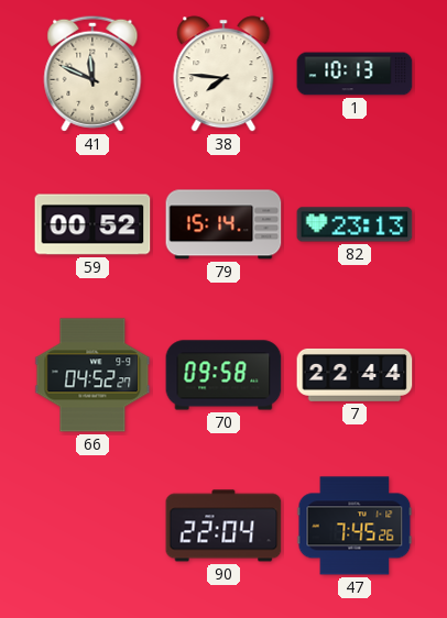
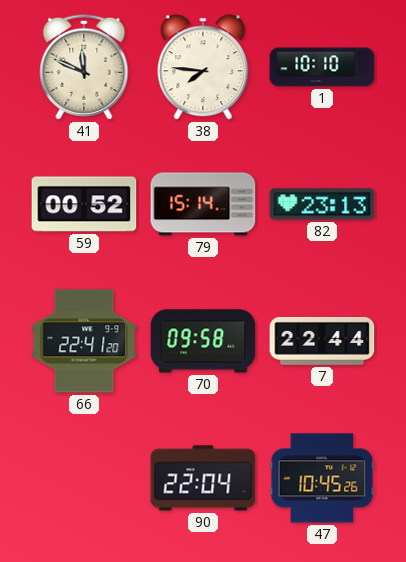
1: 10:13 -> 10:10
66: 04:52 -> 22:41
47: 7:45 -> 10:45
